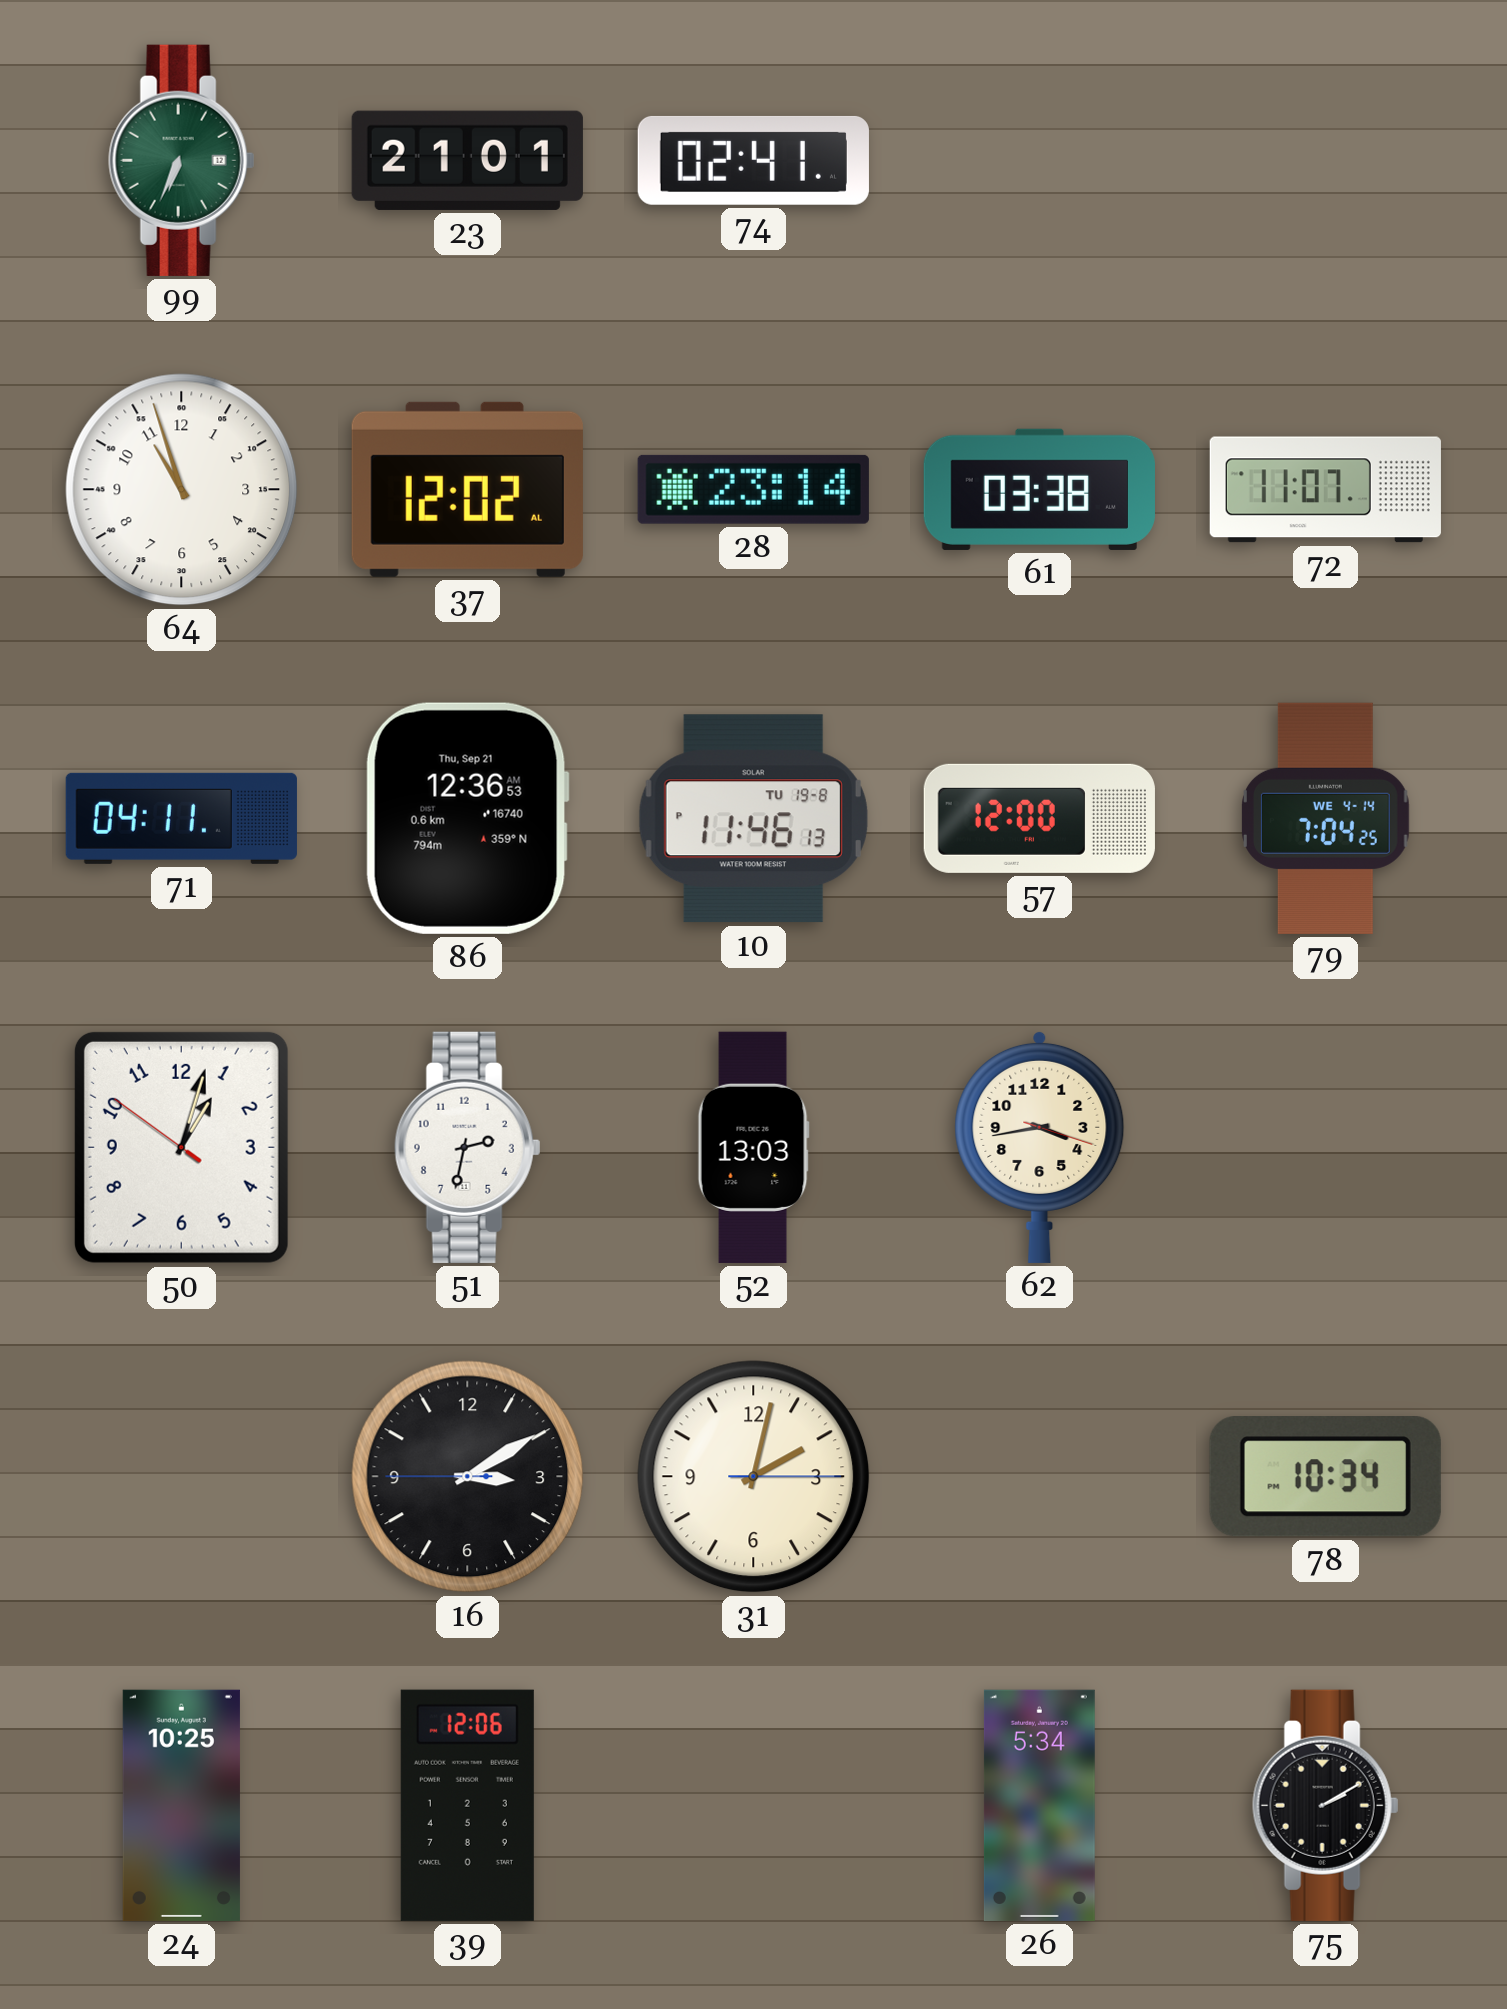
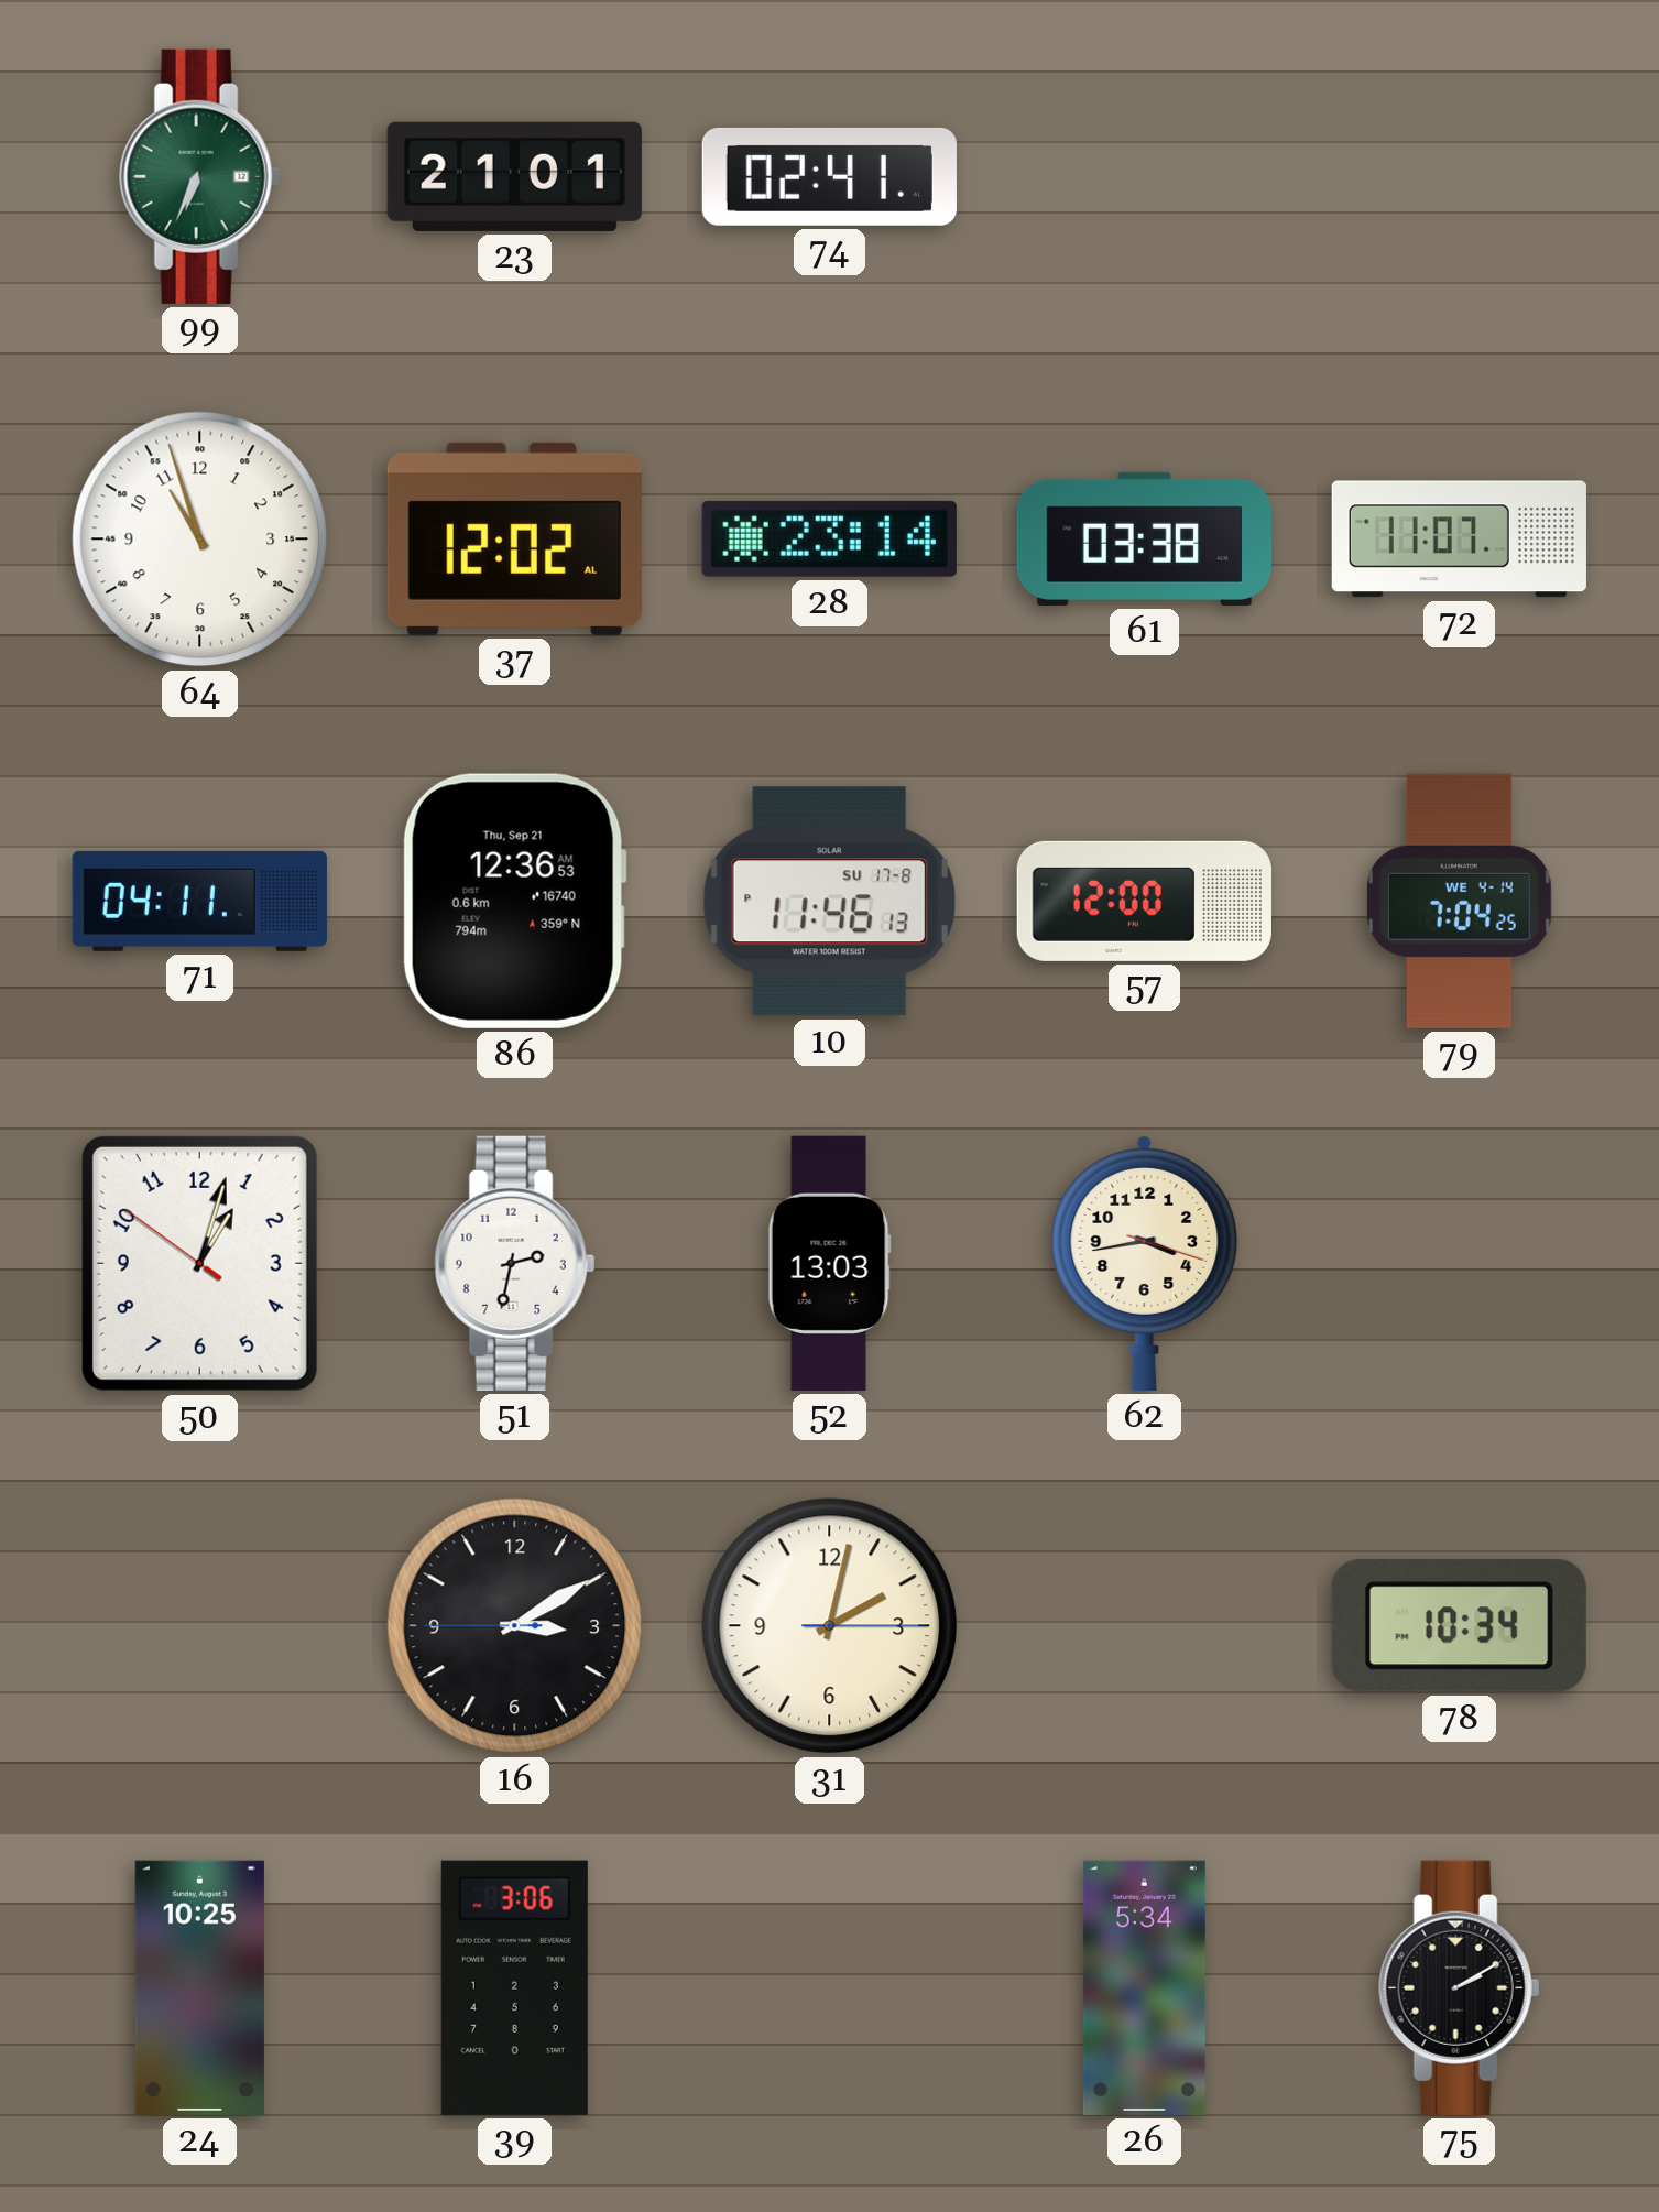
10 date: TU 19-8 -> SU 17-8
39: 12:06 -> 3:06
